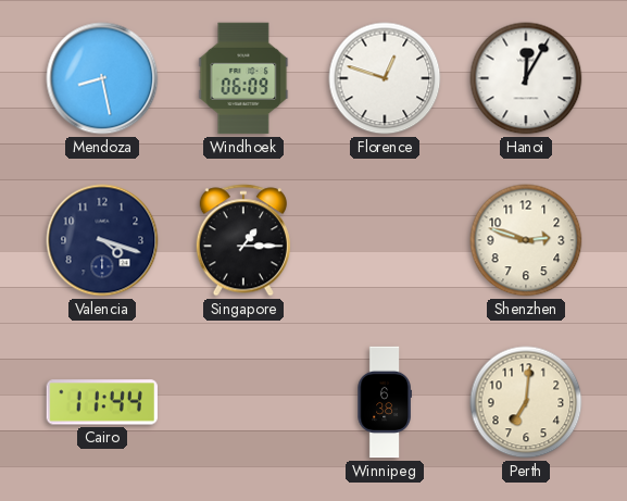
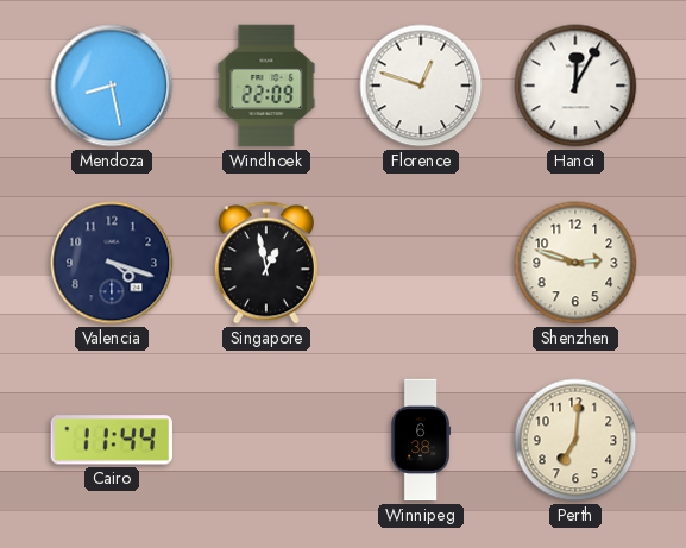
Windhoek: 06:09 -> 22:09
Singapore: 1:15 -> 12:58
